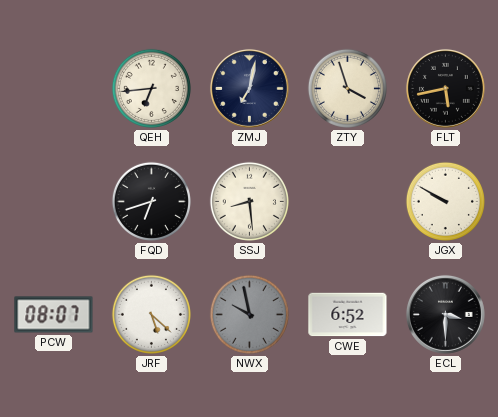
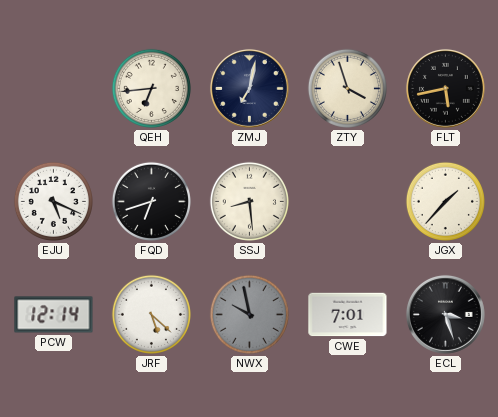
EJU: none -> 5:19
JGX: 9:50 -> 1:37
PCW: 08:07 -> 12:14
CWE: 6:52 -> 7:01
ECL: 3:30 -> 3:27
